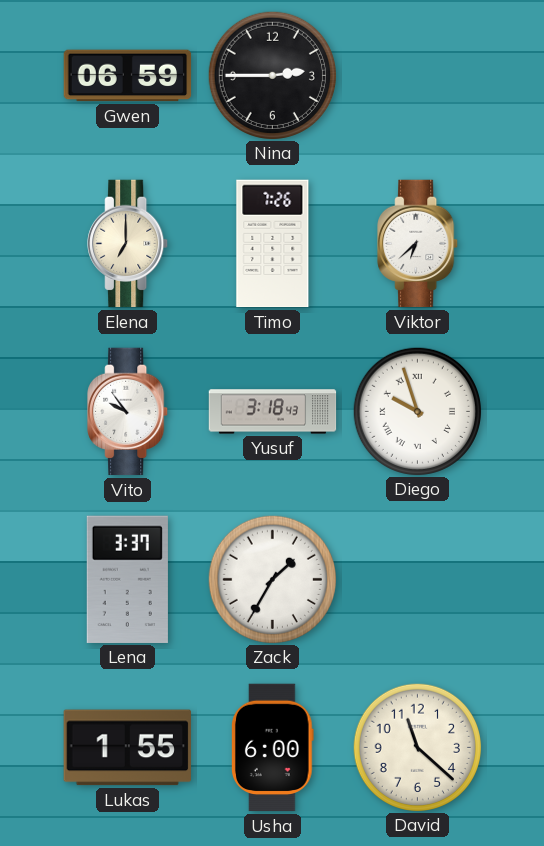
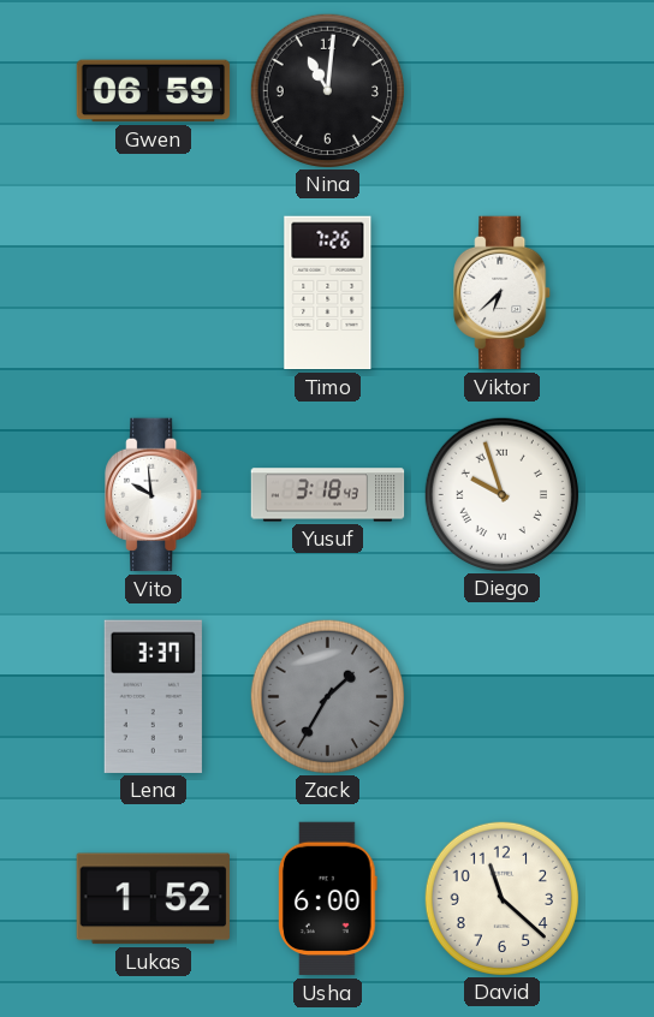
Nina: 2:45 -> 11:01
Elena: 7:00 -> none
Vito: 9:54 -> 9:59
Zack dial: white -> grey
Lukas: 1:55 -> 1:52
